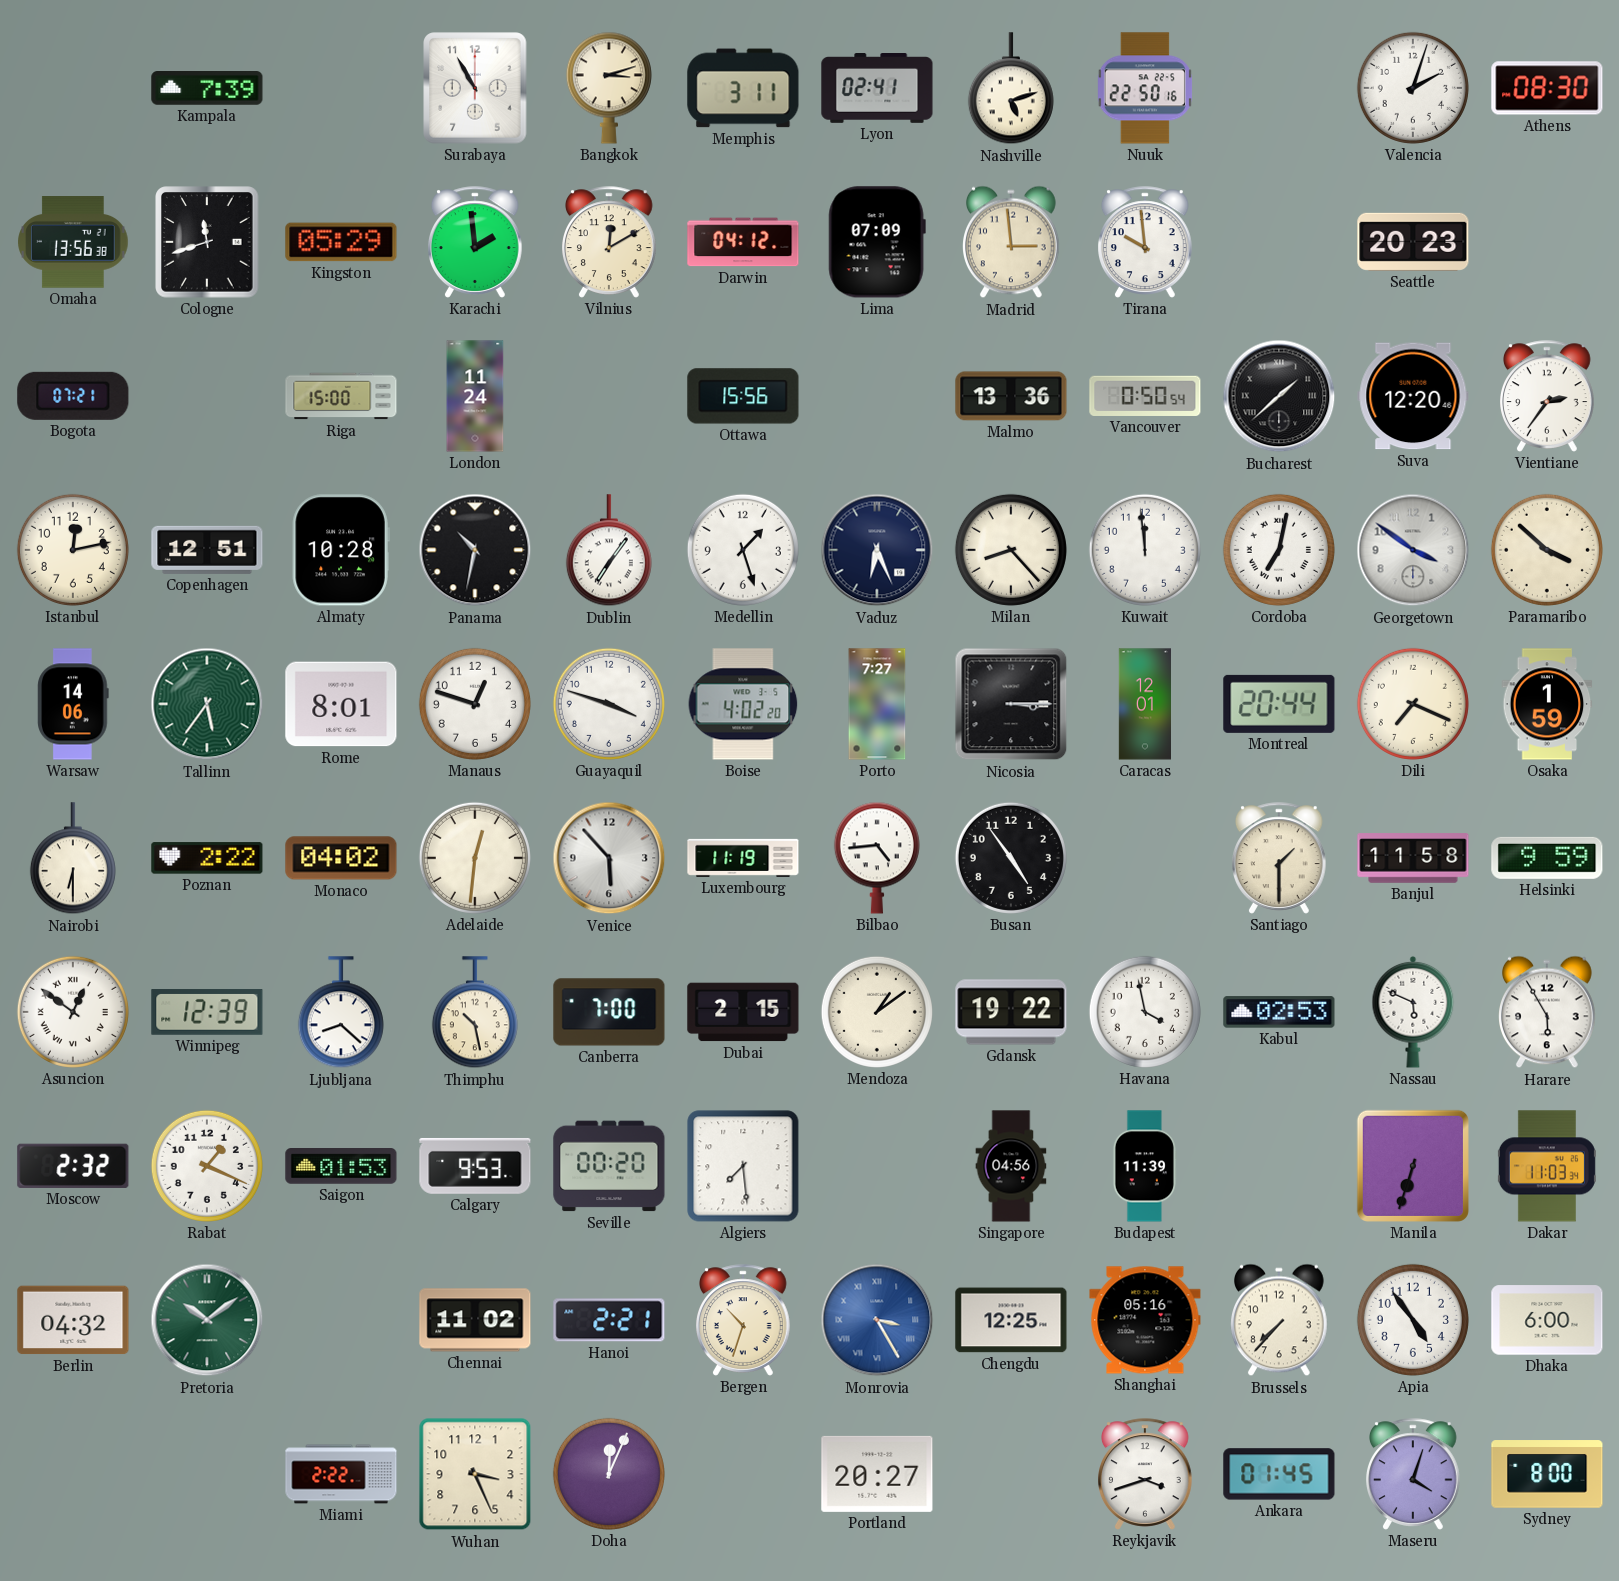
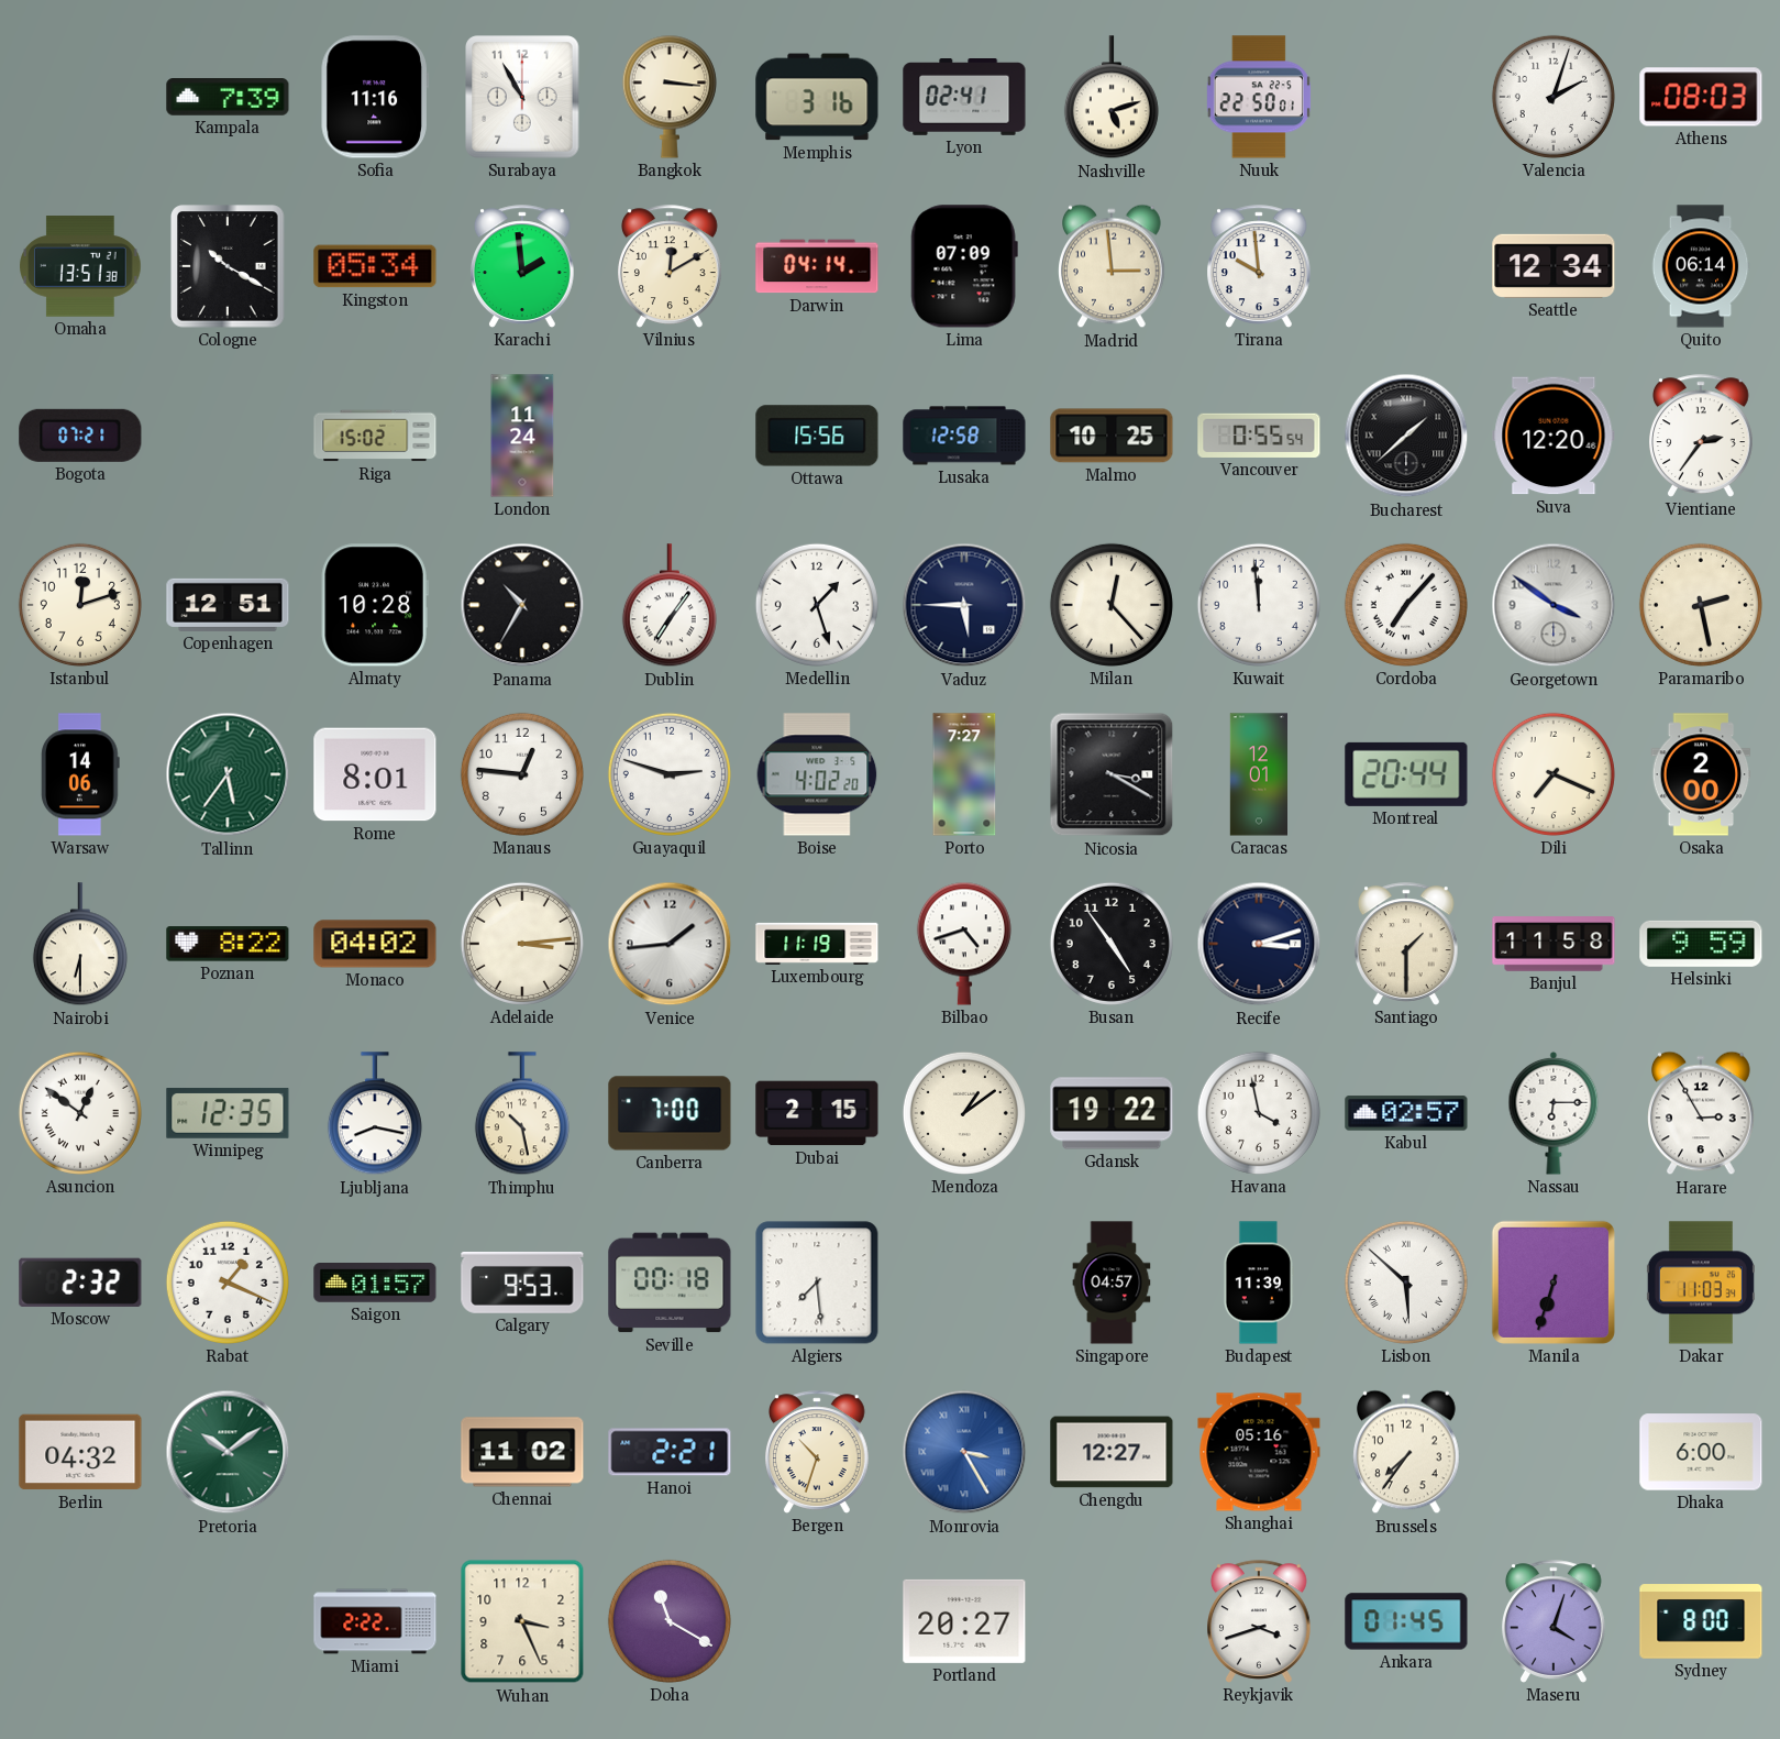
Sofia: none -> 11:16
Bangkok: 3:12 -> 3:16
Memphis: 3:11 -> 3:16
Nuuk: 22:50:16 -> 22:50:01
Athens: 08:30 -> 08:03
Omaha: 13:56 -> 13:51
Cologne: 11:42 -> 10:20
Kingston: 05:29 -> 05:34
Darwin: 04:12 -> 04:14
Seattle: 20:23 -> 12:34
Quito: none -> 06:14
Riga: 15:00 -> 15:02
Lusaka: none -> 12:58
Malmo: 13:36 -> 10:25
Vancouver: 0:50 -> 0:55
Istanbul: 12:13 -> 12:12
Panama: 10:32 -> 10:35
Vaduz: 6:26 -> 5:45
Milan: 8:23 -> 12:23
Cordoba: 7:02 -> 7:07
Paramaribo: 3:52 -> 2:28
Manaus: 12:48 -> 12:46
Guayaquil: 3:48 -> 2:48
Nicosia: 3:15 -> 3:20
Osaka: 1:59 -> 2:00
Poznan: 2:22 -> 8:22
Adelaide: 12:31 -> 3:14
Venice: 5:53 -> 1:44
Bilbao: 4:44 -> 4:42
Recife: none -> 3:12
Winnipeg: 12:39 -> 12:35
Ljubljana: 8:22 -> 8:17
Kabul: 02:53 -> 02:57
Nassau: 5:49 -> 6:15
Harare: 5:55 -> 2:55
Saigon: 01:53 -> 01:57
Seville: 00:20 -> 00:18
Singapore: 04:56 -> 04:57
Lisbon: none -> 5:52
Chengdu: 12:25 -> 12:27
Brussels: 7:37 -> 7:36
Apia: 4:54 -> none
Doha: 12:04 -> 11:20
